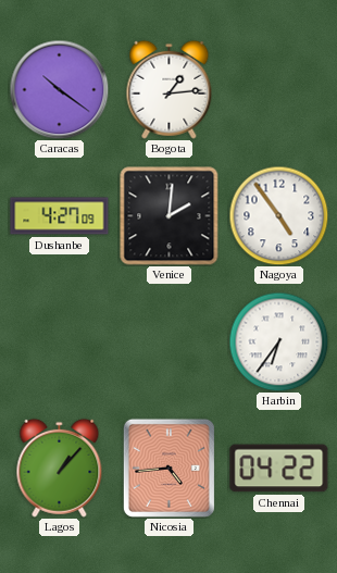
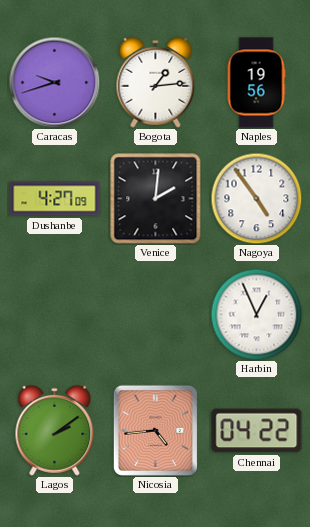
Caracas: 10:21 -> 9:42
Naples: none -> 19:56
Harbin: 6:36 -> 12:56
Lagos: 1:07 -> 2:09
